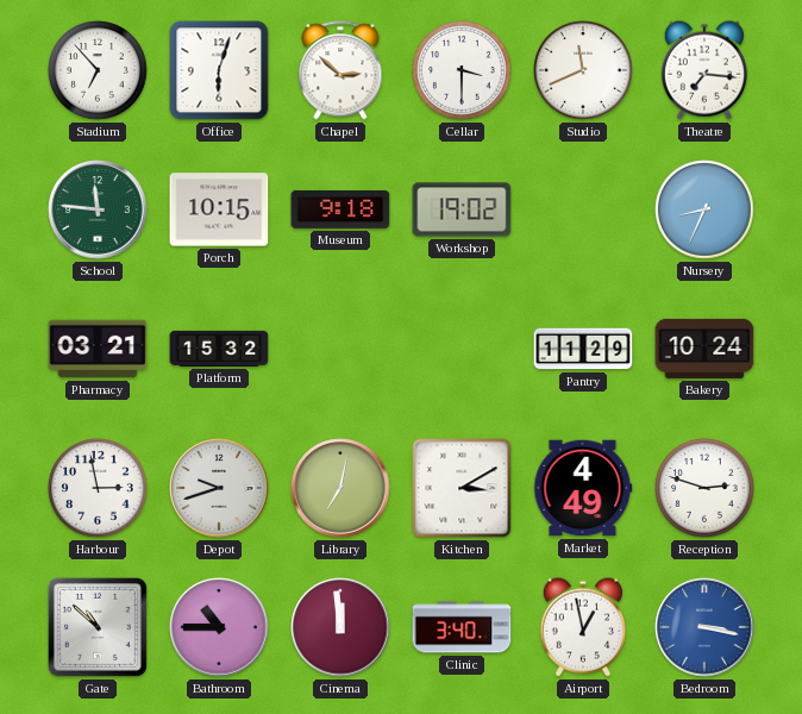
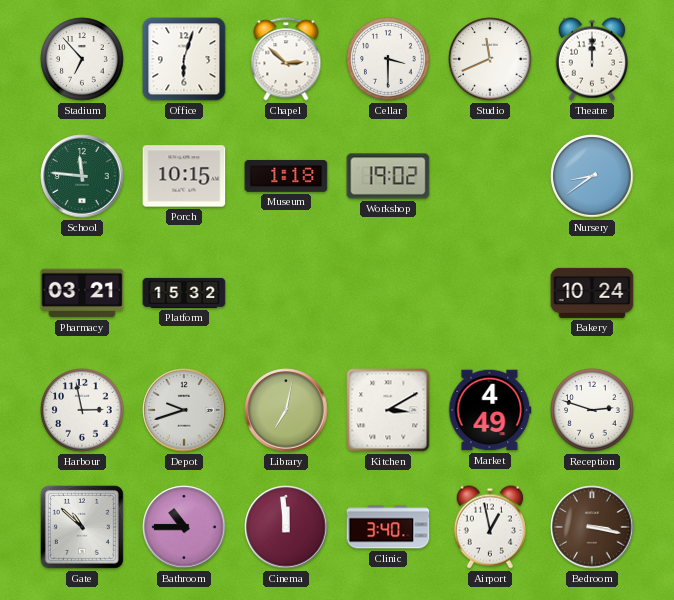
Theatre: 7:16 -> 12:00
Museum: 9:18 -> 1:18
Nursery: 8:34 -> 8:39
Pantry: 11:29 -> none
Bedroom dial: blue -> brown
